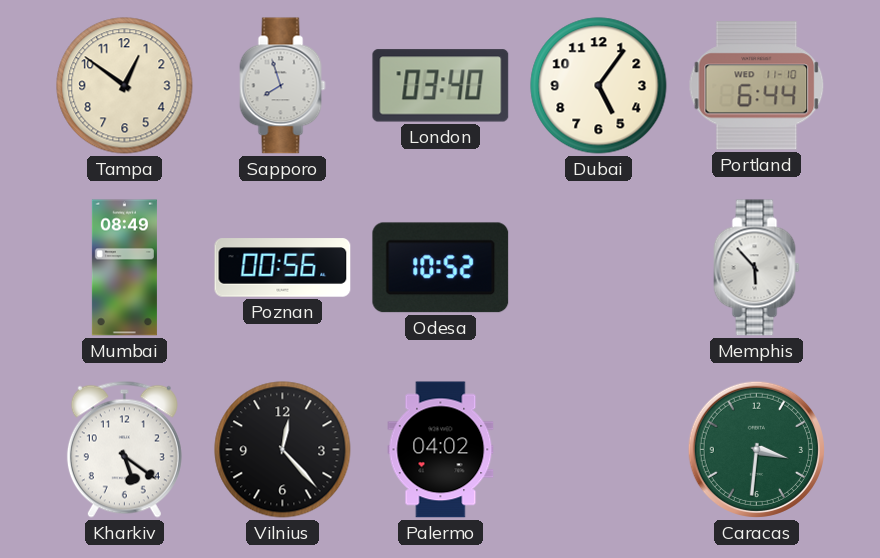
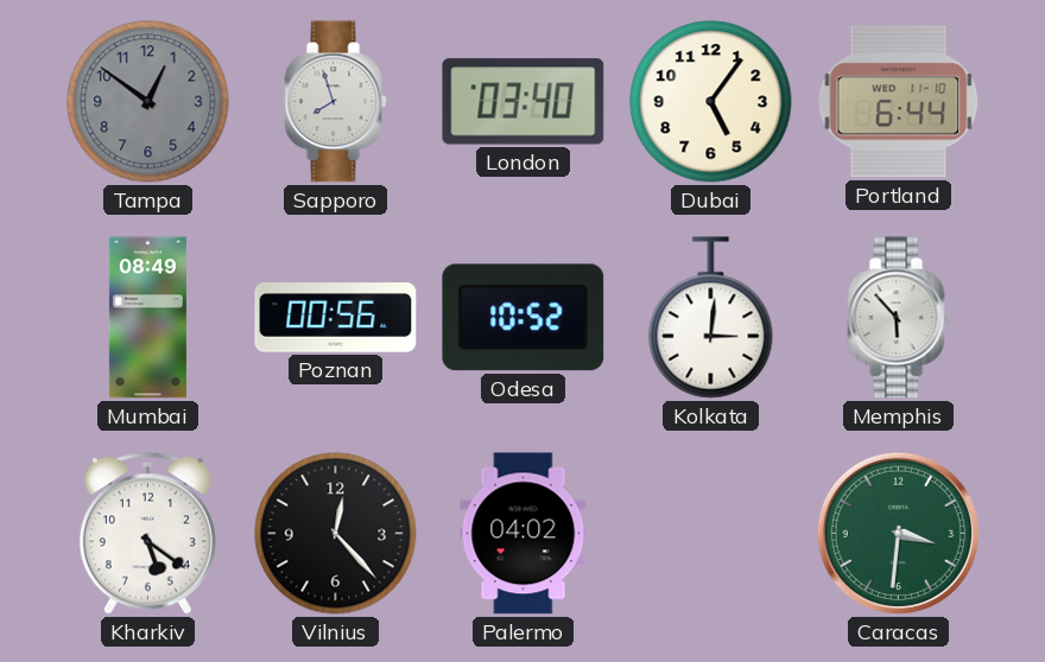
Tampa dial: cream -> grey
Kolkata: none -> 3:01
